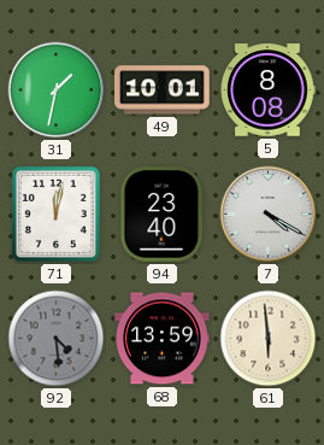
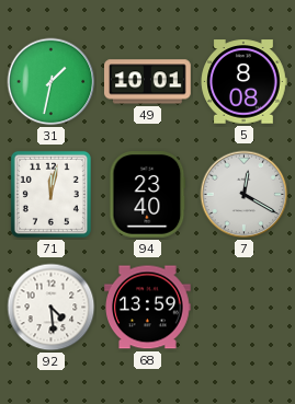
7: 4:20 -> 12:20
92 dial: grey -> white
61: 5:59 -> none
